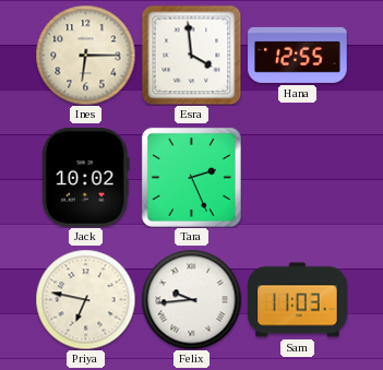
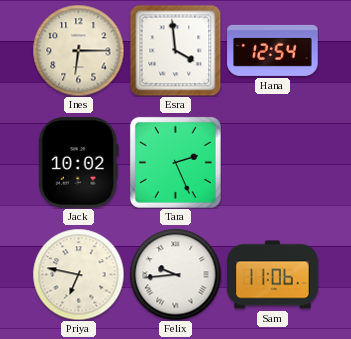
Hana: 12:55 -> 12:54
Sam: 11:03 -> 11:06
